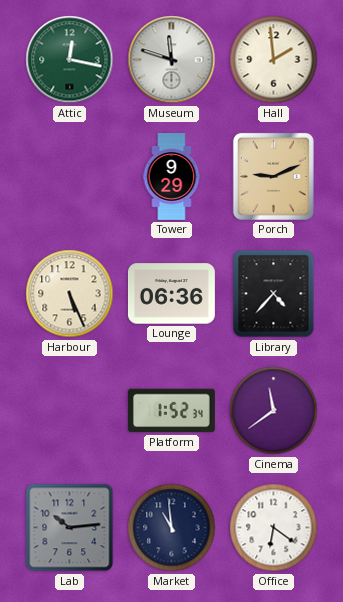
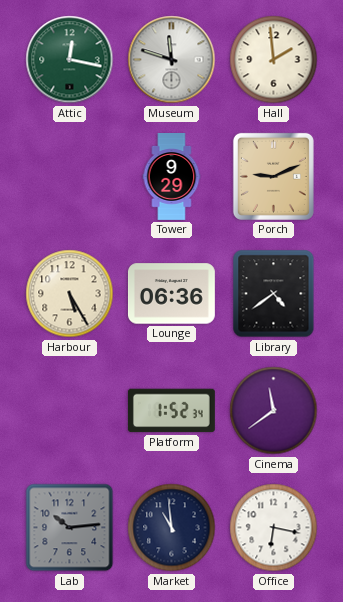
Harbour: 5:26 -> 5:25
Library: 4:37 -> 4:39
Office: 6:21 -> 6:17
